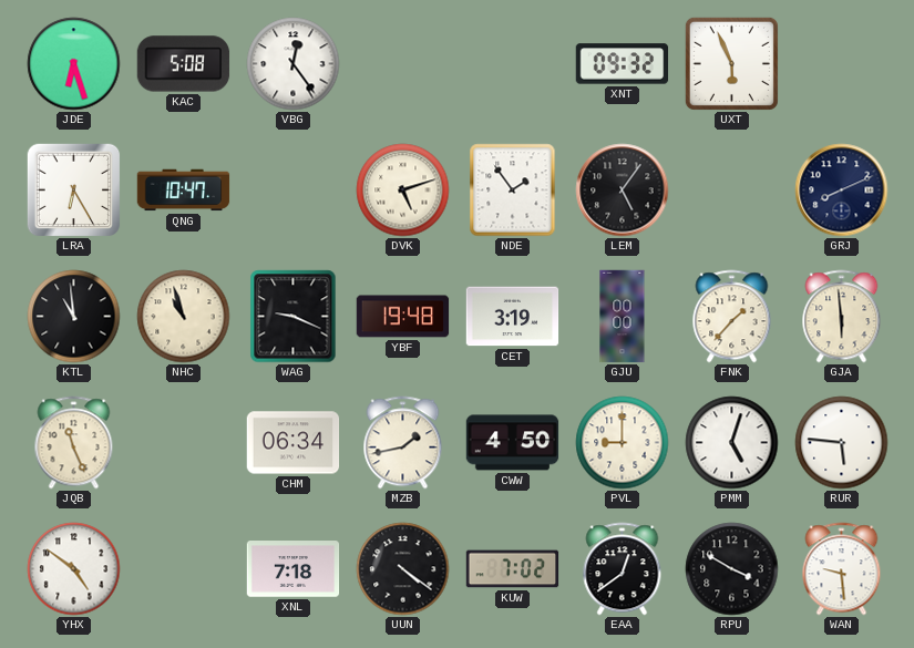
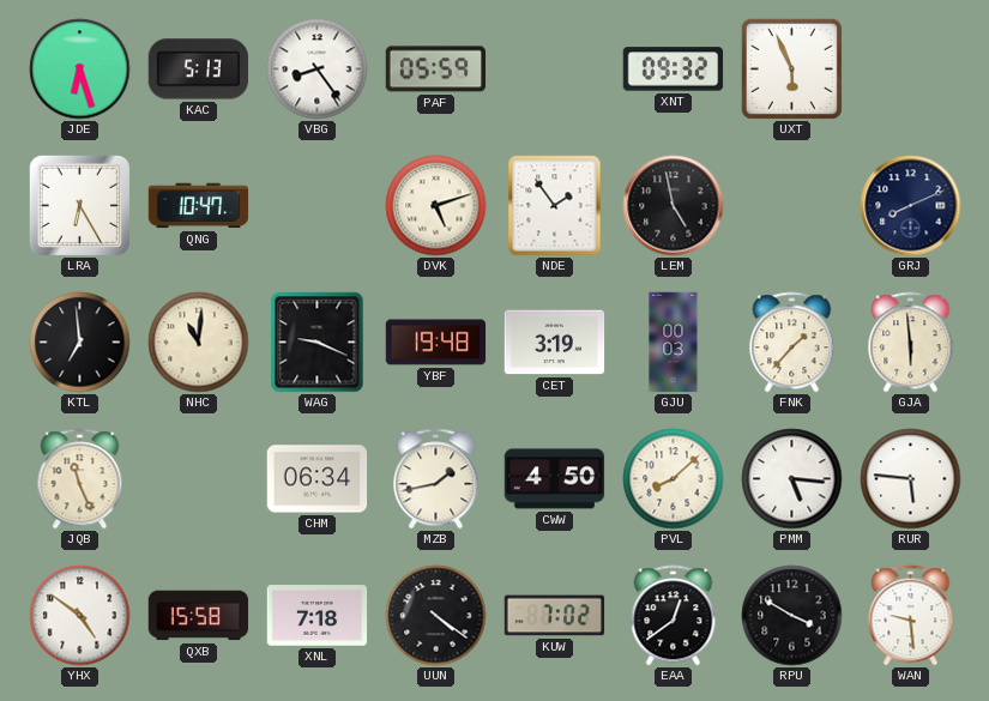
KAC: 5:08 -> 5:13
VBG: 12:24 -> 8:24
PAF: none -> 05:59
LEM: 5:06 -> 4:58
KTL: 10:59 -> 6:59
NHC: 10:57 -> 11:01
GJU: 00:00 -> 00:03
PVL: 9:00 -> 8:08
PMM: 5:03 -> 5:16
QXB: none -> 15:58
